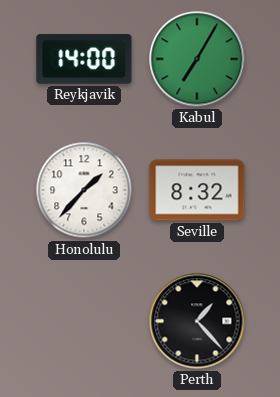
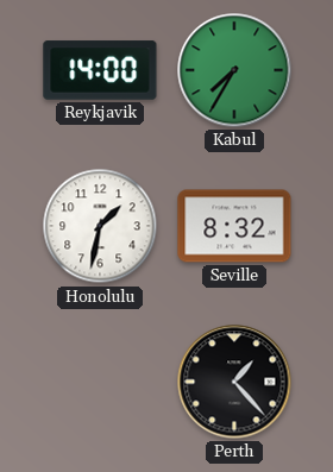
Kabul: 7:05 -> 7:35
Honolulu: 1:37 -> 1:32
